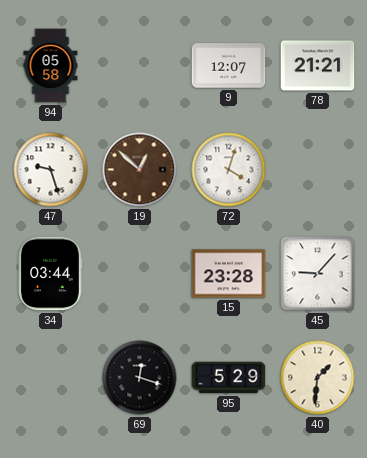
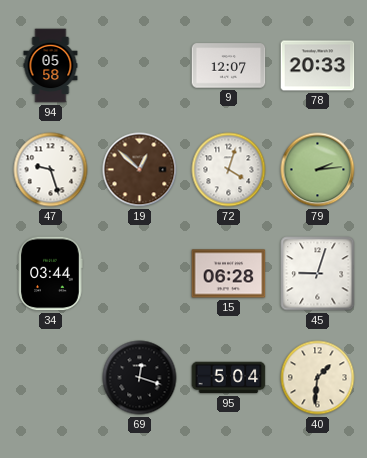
78: 21:21 -> 20:33
79: none -> 2:14
15: 23:28 -> 06:28
45: 9:07 -> 9:03
95: 5:29 -> 5:04
